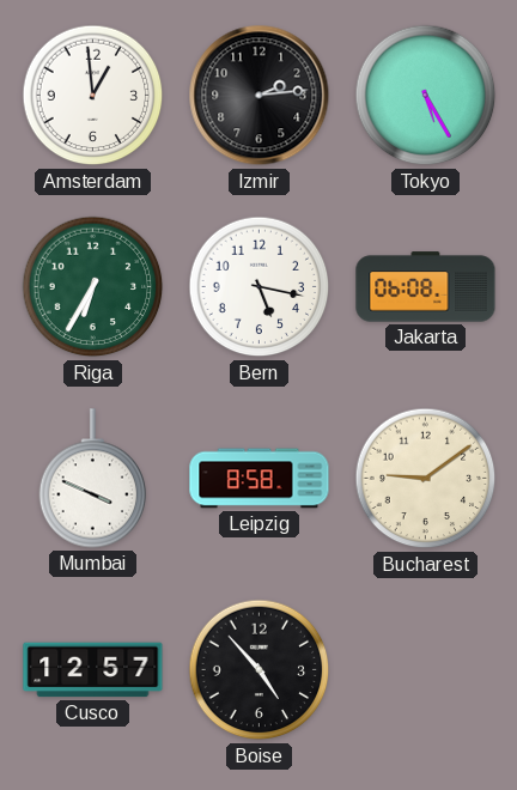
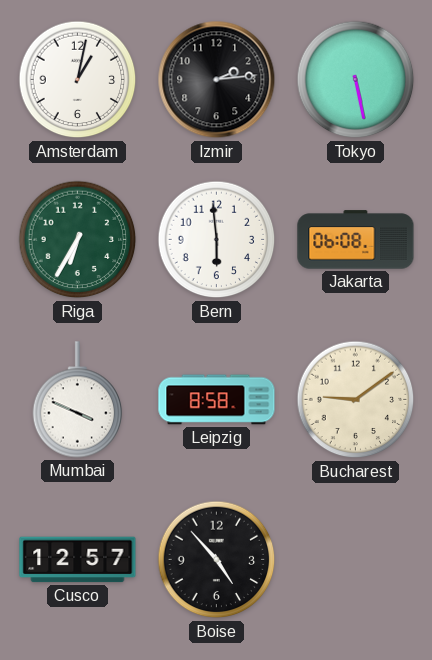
Amsterdam: 12:59 -> 1:02
Tokyo: 5:25 -> 5:28
Bern: 5:17 -> 5:59
